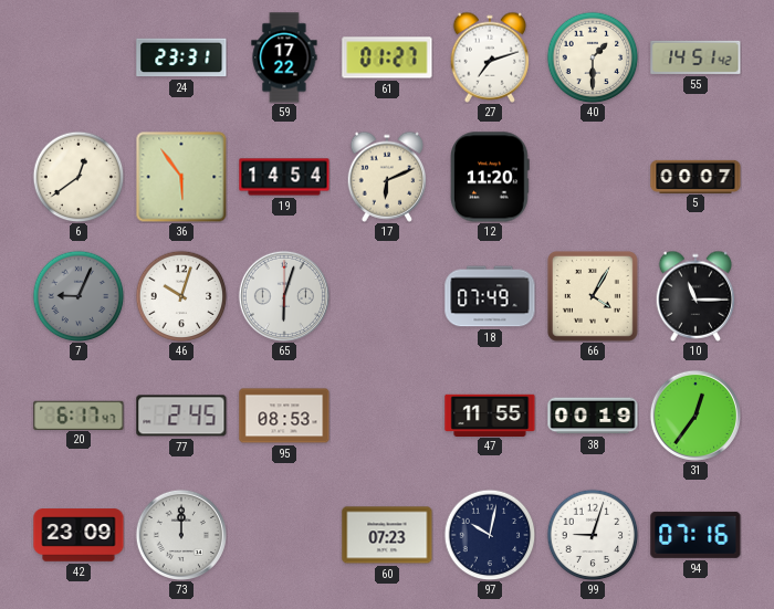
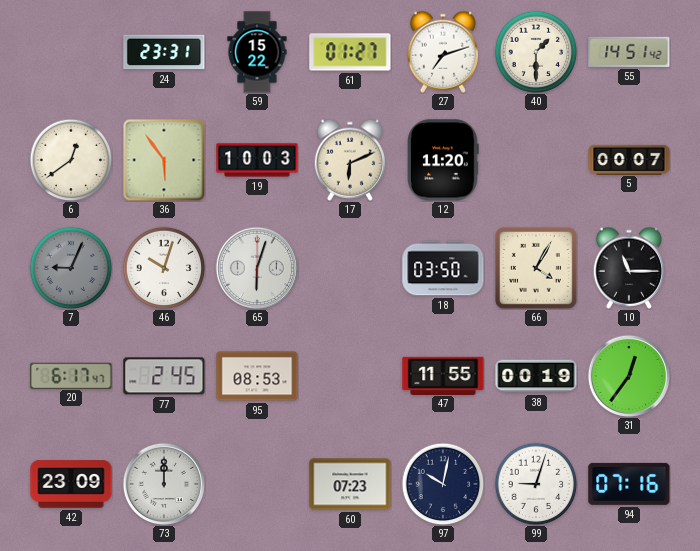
59: 17:22 -> 15:22
19: 14:54 -> 10:03
18: 07:49 -> 03:50
